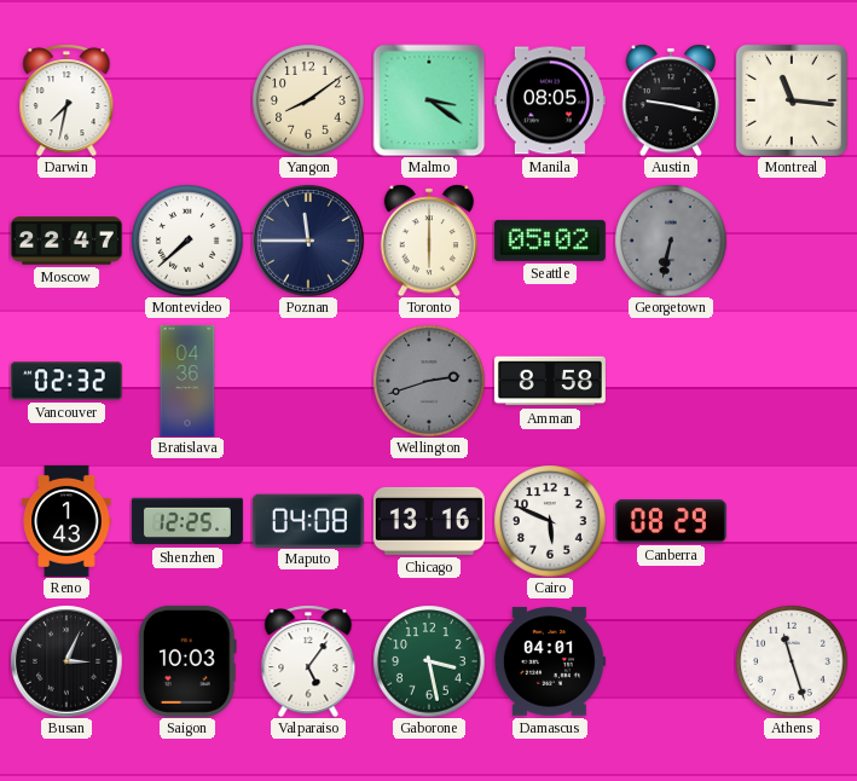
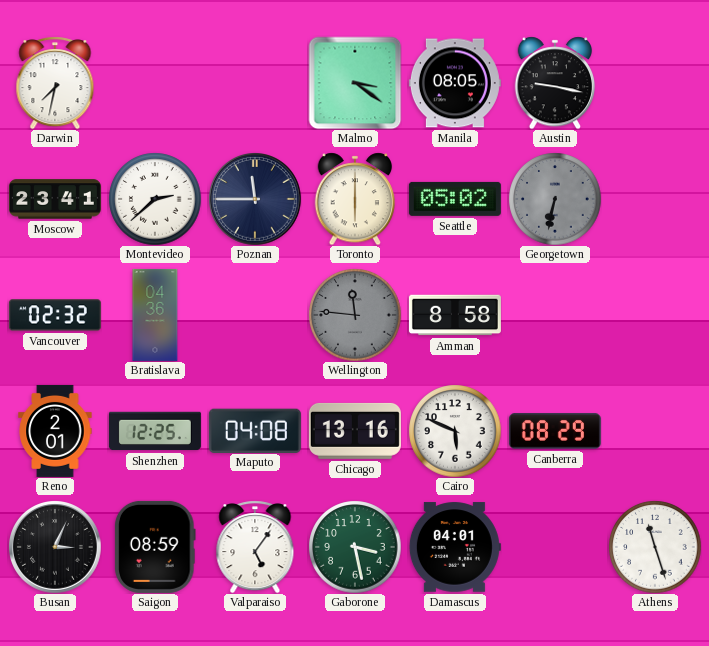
Yangon: 8:09 -> none
Montreal: 11:16 -> none
Moscow: 22:47 -> 23:41
Montevideo: 7:38 -> 2:38
Wellington: 2:42 -> 11:46
Reno: 1:43 -> 2:01
Saigon: 10:03 -> 08:59
